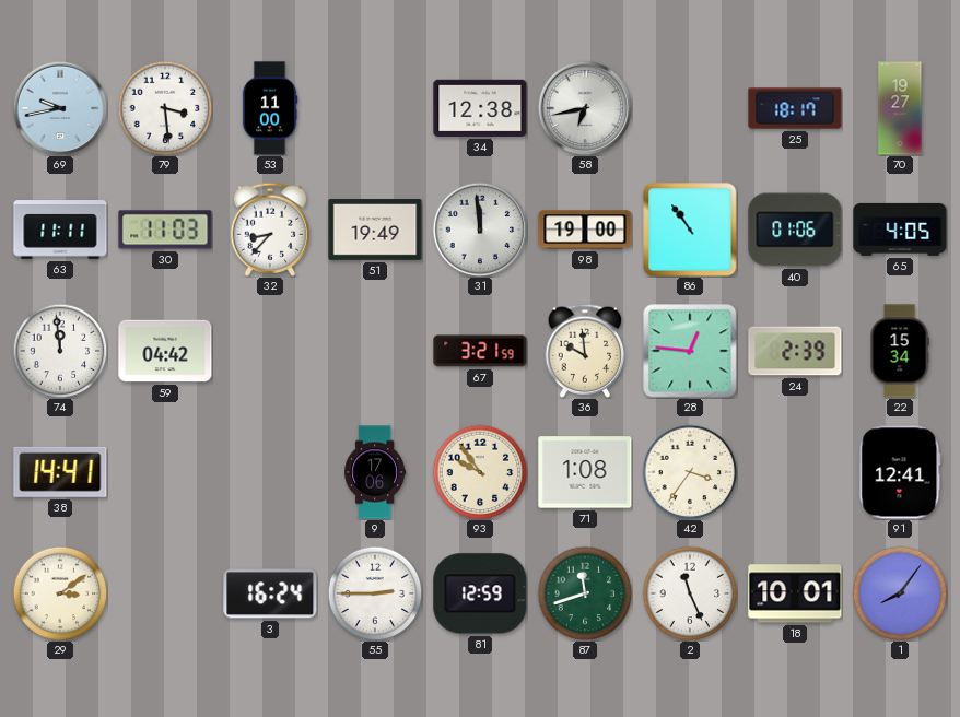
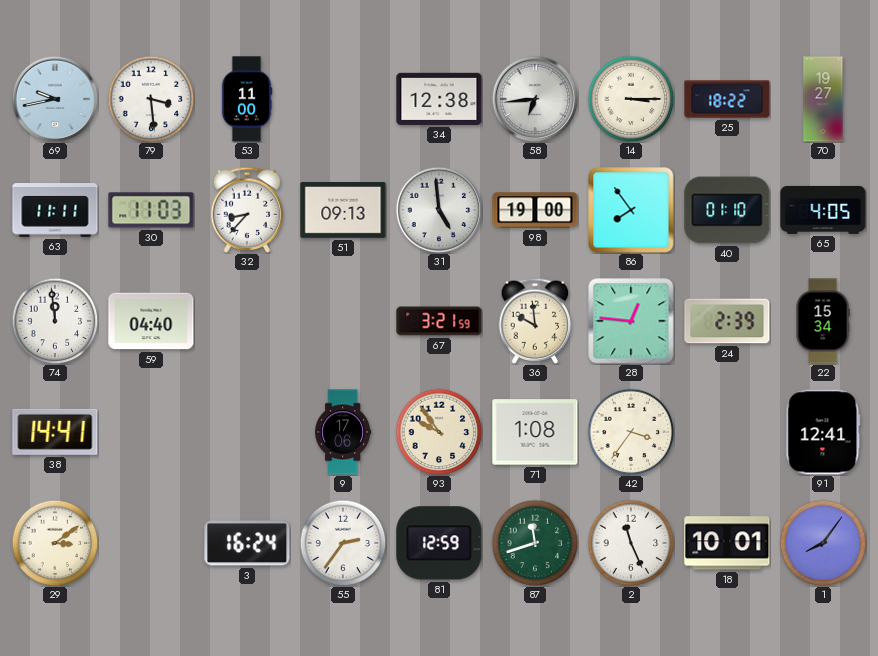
58: 6:43 -> 6:44
14: none -> 3:15
25: 18:17 -> 18:22
51: 19:49 -> 09:13
31: 11:59 -> 4:59
86: 10:54 -> 7:54
40: 01:06 -> 01:10
59: 04:42 -> 04:40
55: 2:45 -> 2:36
